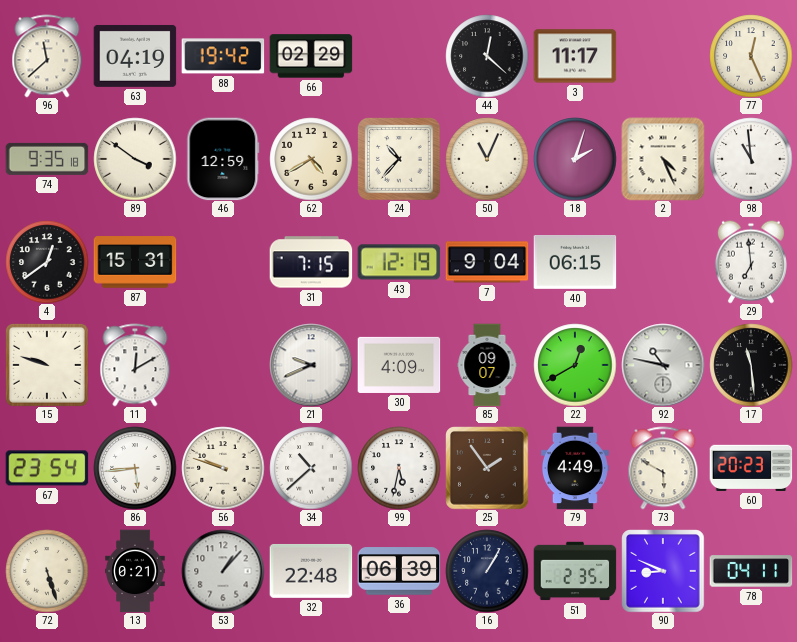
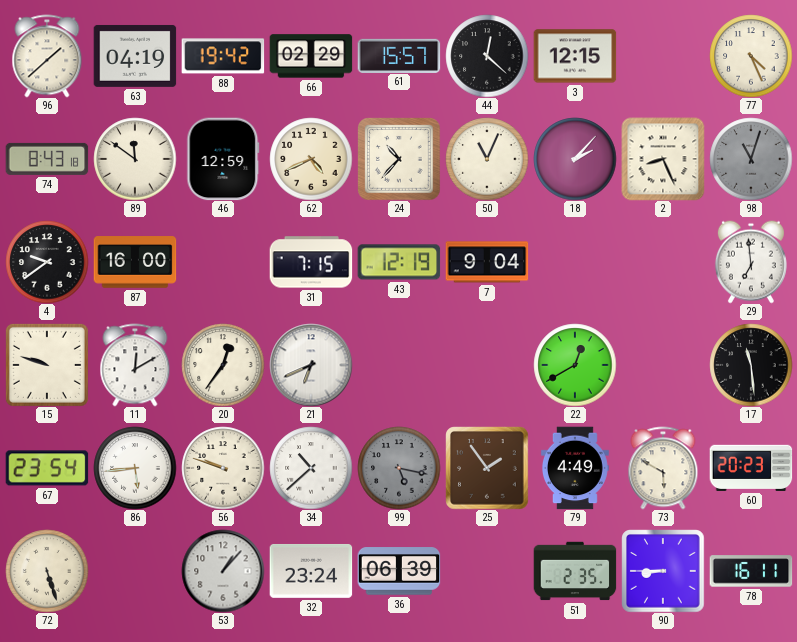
96: 11:38 -> 1:38
61: none -> 15:57
3: 11:17 -> 12:15
77: 12:26 -> 4:26
74: 9:35 -> 8:43
89: 3:51 -> 11:51
62: 4:40 -> 4:41
18: 2:03 -> 2:07
2: 4:26 -> 8:26
98: 10:59 -> 11:03
98 dial: white -> grey
4: 12:39 -> 9:39
87: 15:31 -> 16:00
40: 06:15 -> none
20: none -> 12:36
21: 9:41 -> 6:41
30: 4:09 -> none
85: 09:07 -> none
92: 10:47 -> none
99: 5:32 -> 5:17
99 dial: white -> grey
13: 0:21 -> none
32: 22:48 -> 23:24
16: 1:05 -> none
90: 8:49 -> 8:45
78: 04:11 -> 16:11
